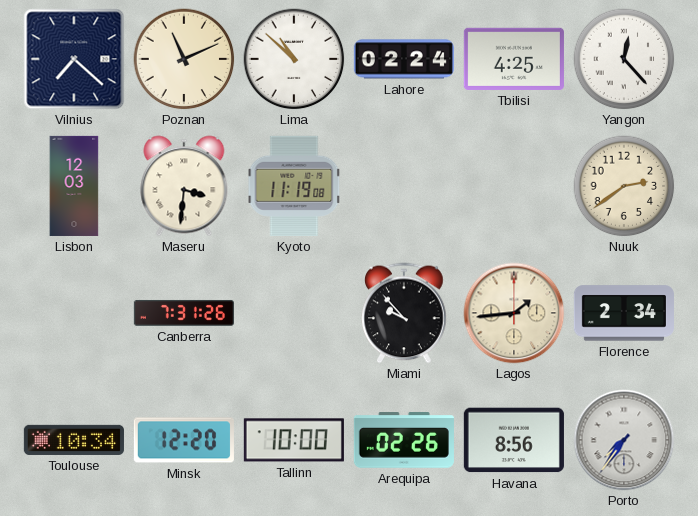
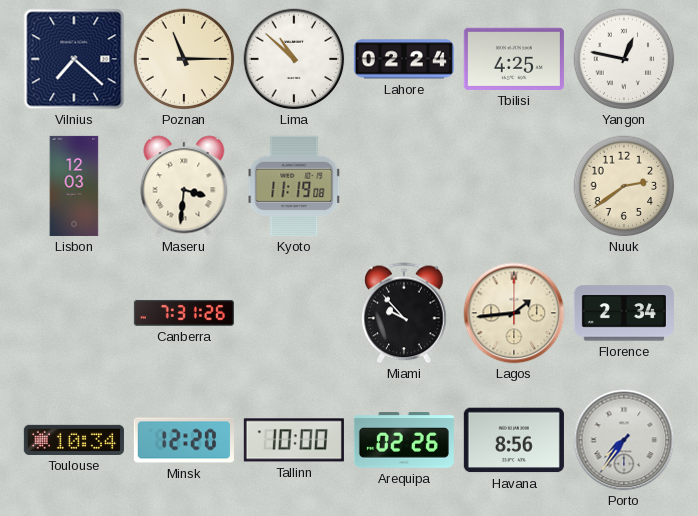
Poznan: 11:11 -> 11:15
Yangon: 12:23 -> 12:47
